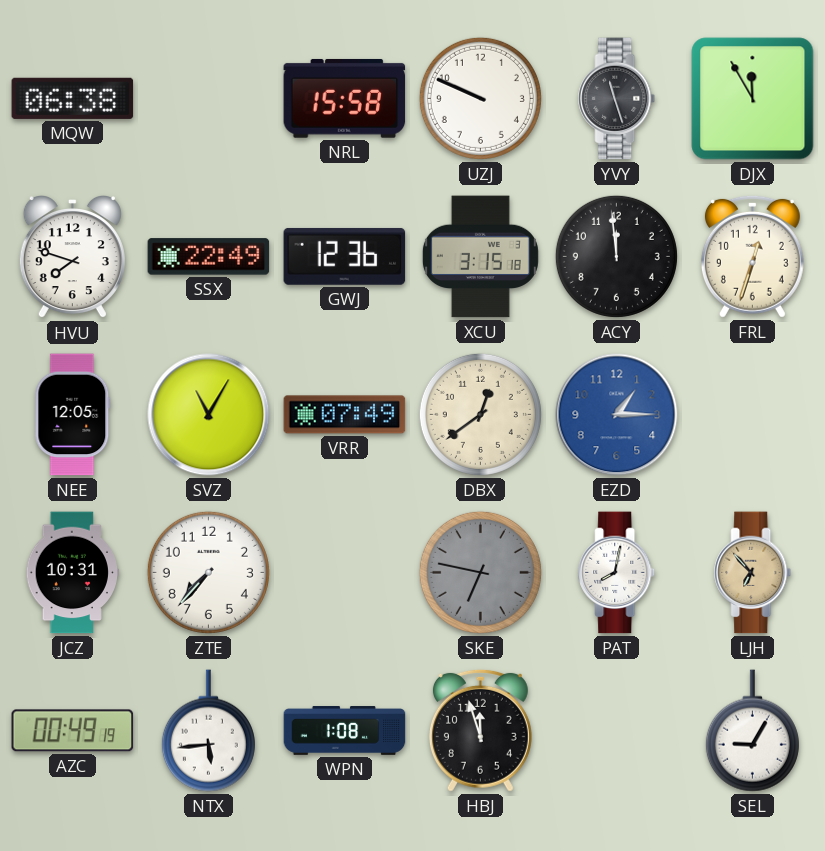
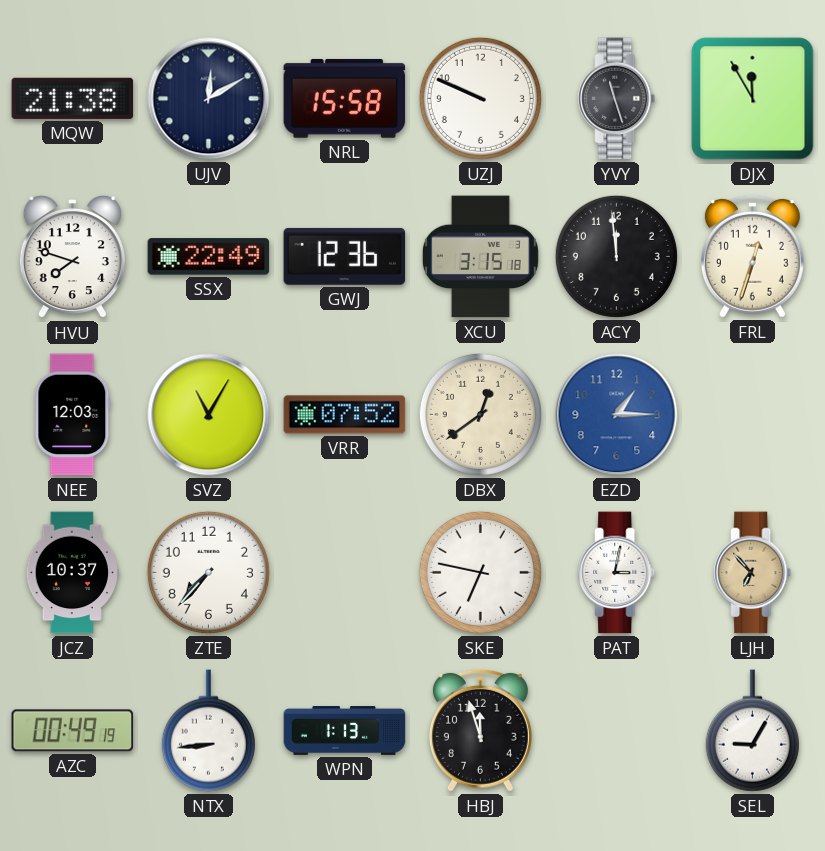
MQW: 06:38 -> 21:38
UJV: none -> 12:10
NEE: 12:05 -> 12:03
VRR: 07:49 -> 07:52
JCZ: 10:31 -> 10:37
SKE dial: grey -> white
PAT: 8:02 -> 3:02
NTX: 5:44 -> 8:44
WPN: 1:08 -> 1:13
